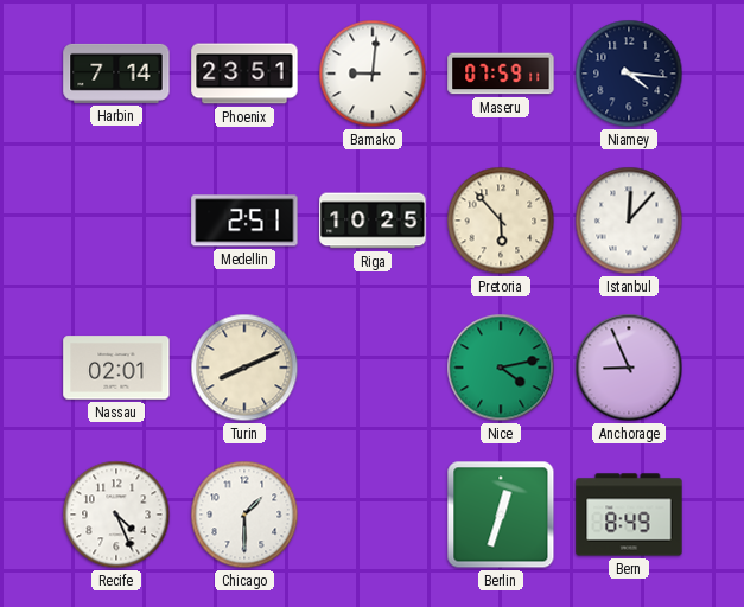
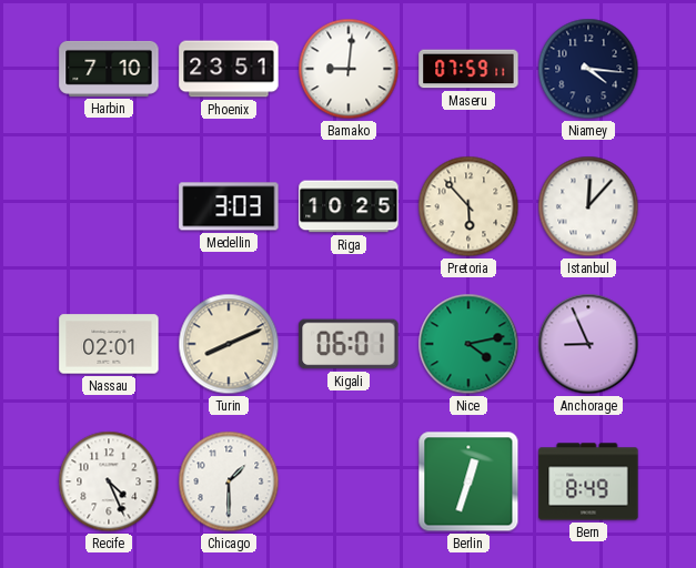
Harbin: 7:14 -> 7:10
Medellin: 2:51 -> 3:03
Kigali: none -> 06:01
